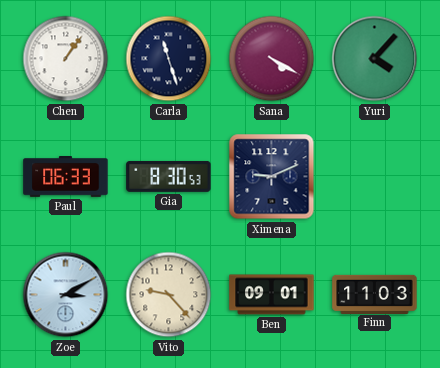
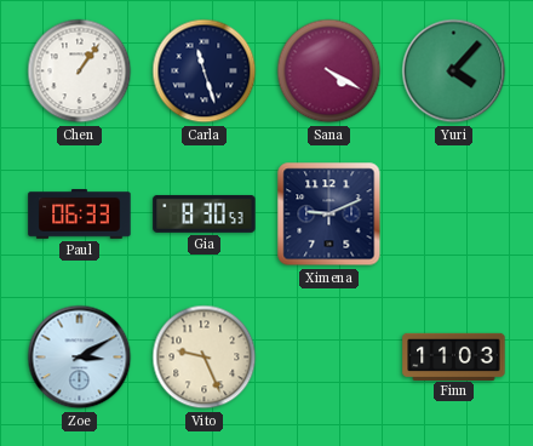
Vito: 9:23 -> 9:26
Ben: 09:01 -> none
